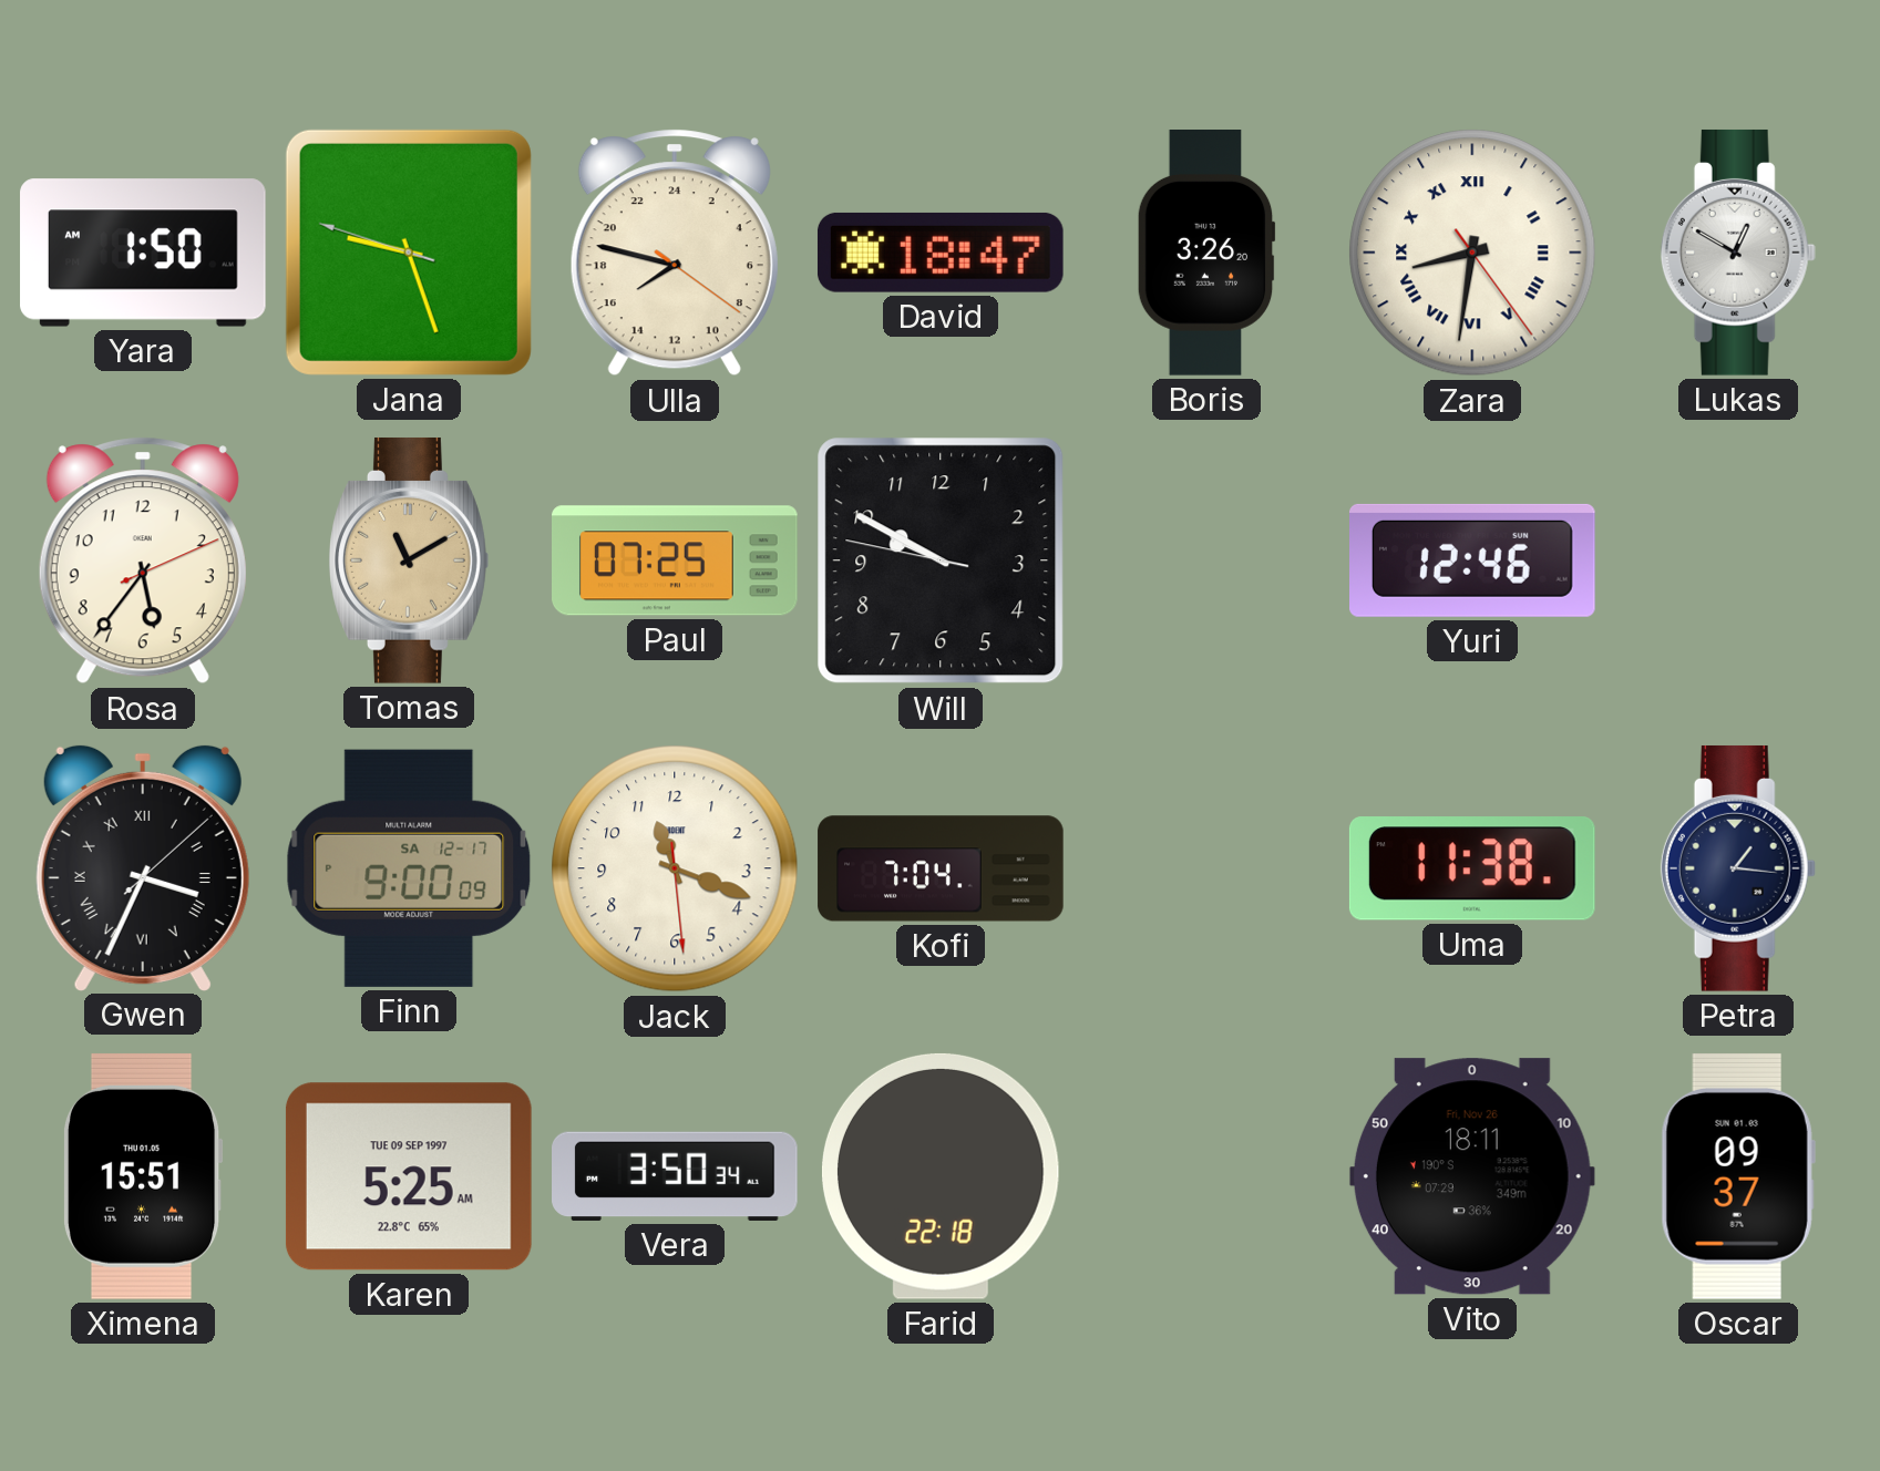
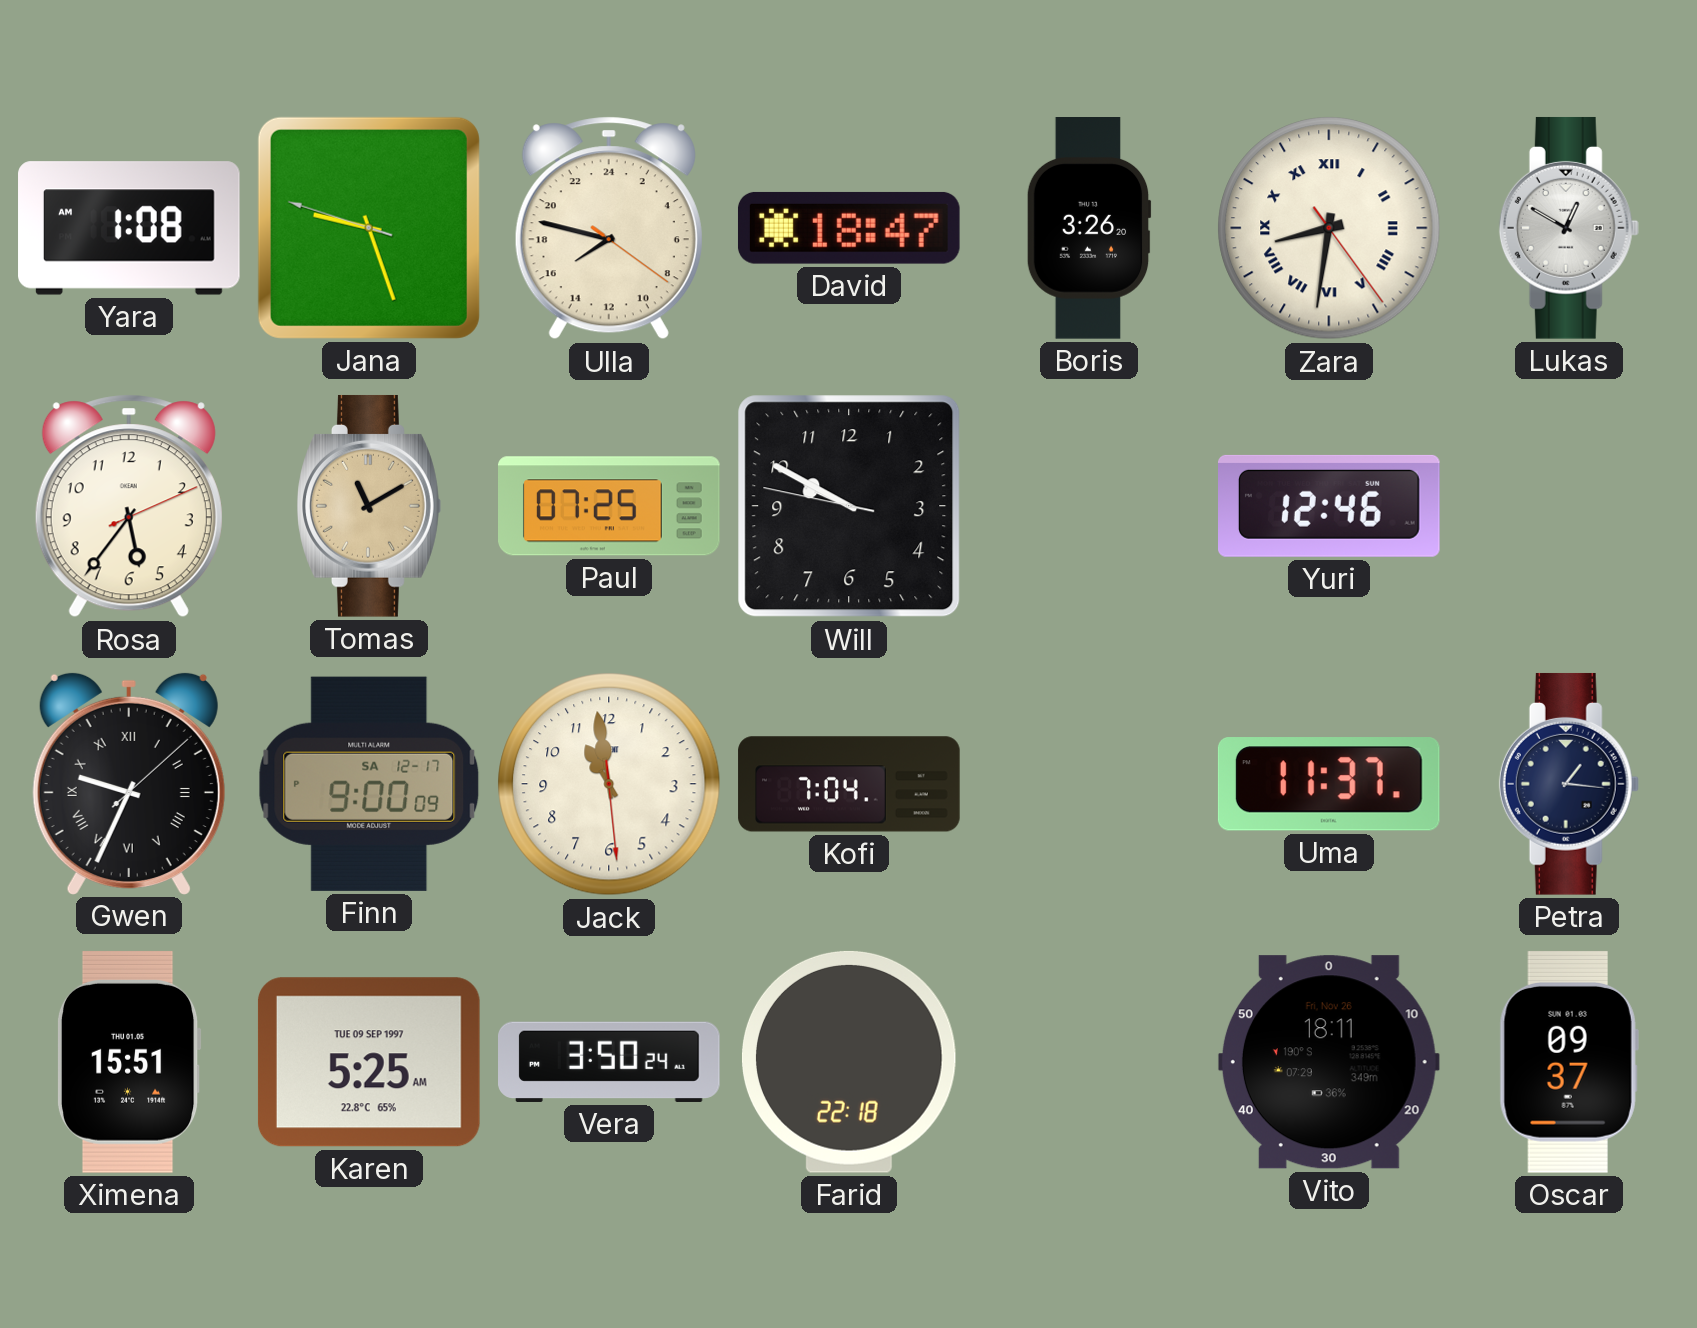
Yara: 1:50 -> 1:08
Gwen: 3:34 -> 9:34
Jack: 11:18 -> 10:58
Uma: 11:38 -> 11:37
Vera: 3:50:34 -> 3:50:24
